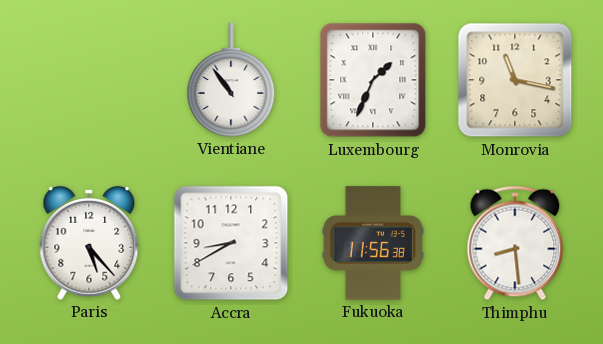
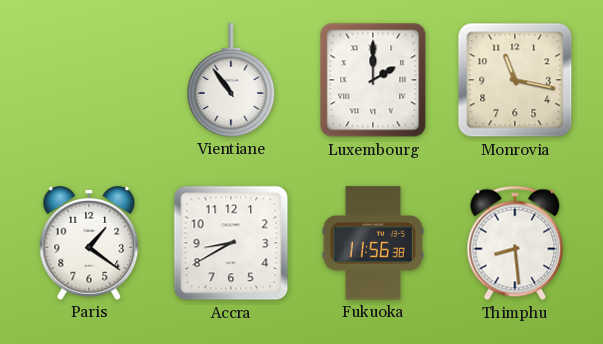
Luxembourg: 1:34 -> 2:00
Paris: 5:23 -> 1:21
